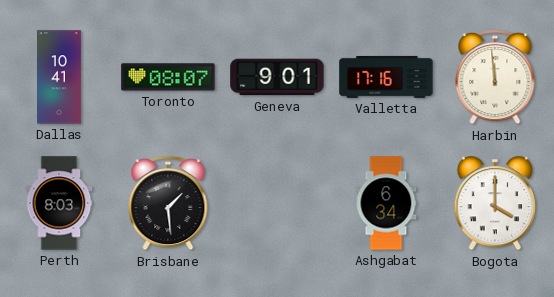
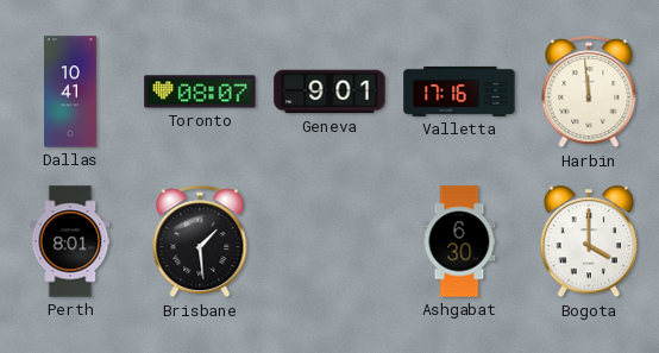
Perth: 8:03 -> 8:01
Ashgabat: 6:34 -> 6:30
